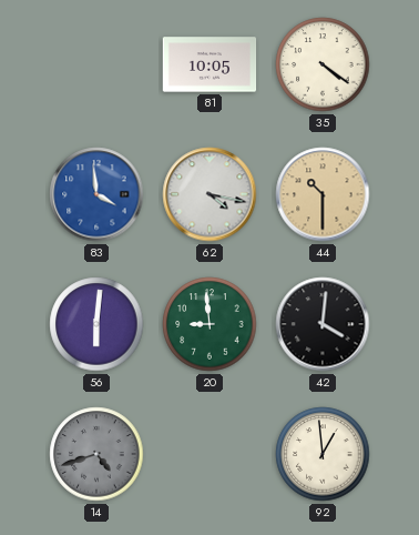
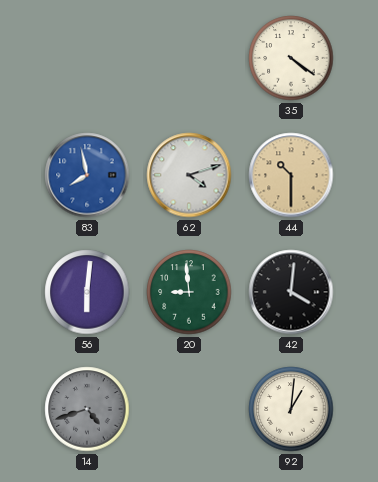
81: 10:05 -> none
83: 3:59 -> 7:58
62: 4:17 -> 4:12
92: 12:59 -> 1:01
